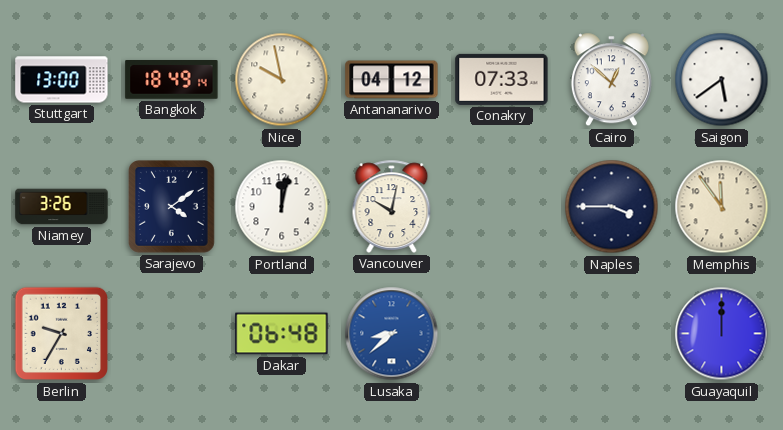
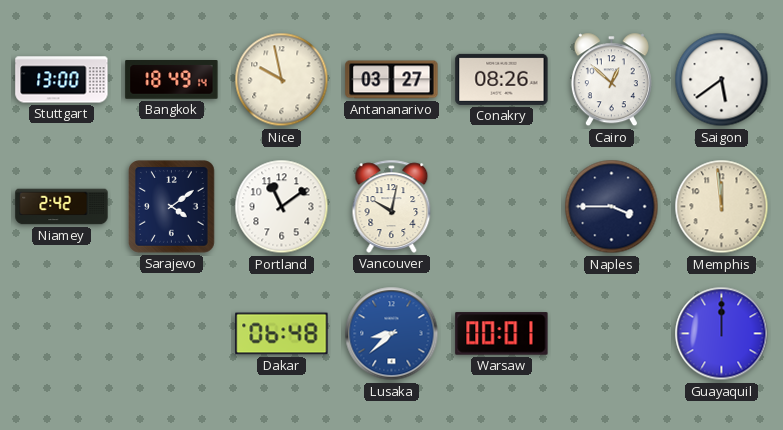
Antananarivo: 04:12 -> 03:27
Conakry: 07:33 -> 08:26
Niamey: 3:26 -> 2:42
Portland: 12:02 -> 11:09
Memphis: 11:54 -> 11:59
Berlin: 9:35 -> none
Warsaw: none -> 00:01
